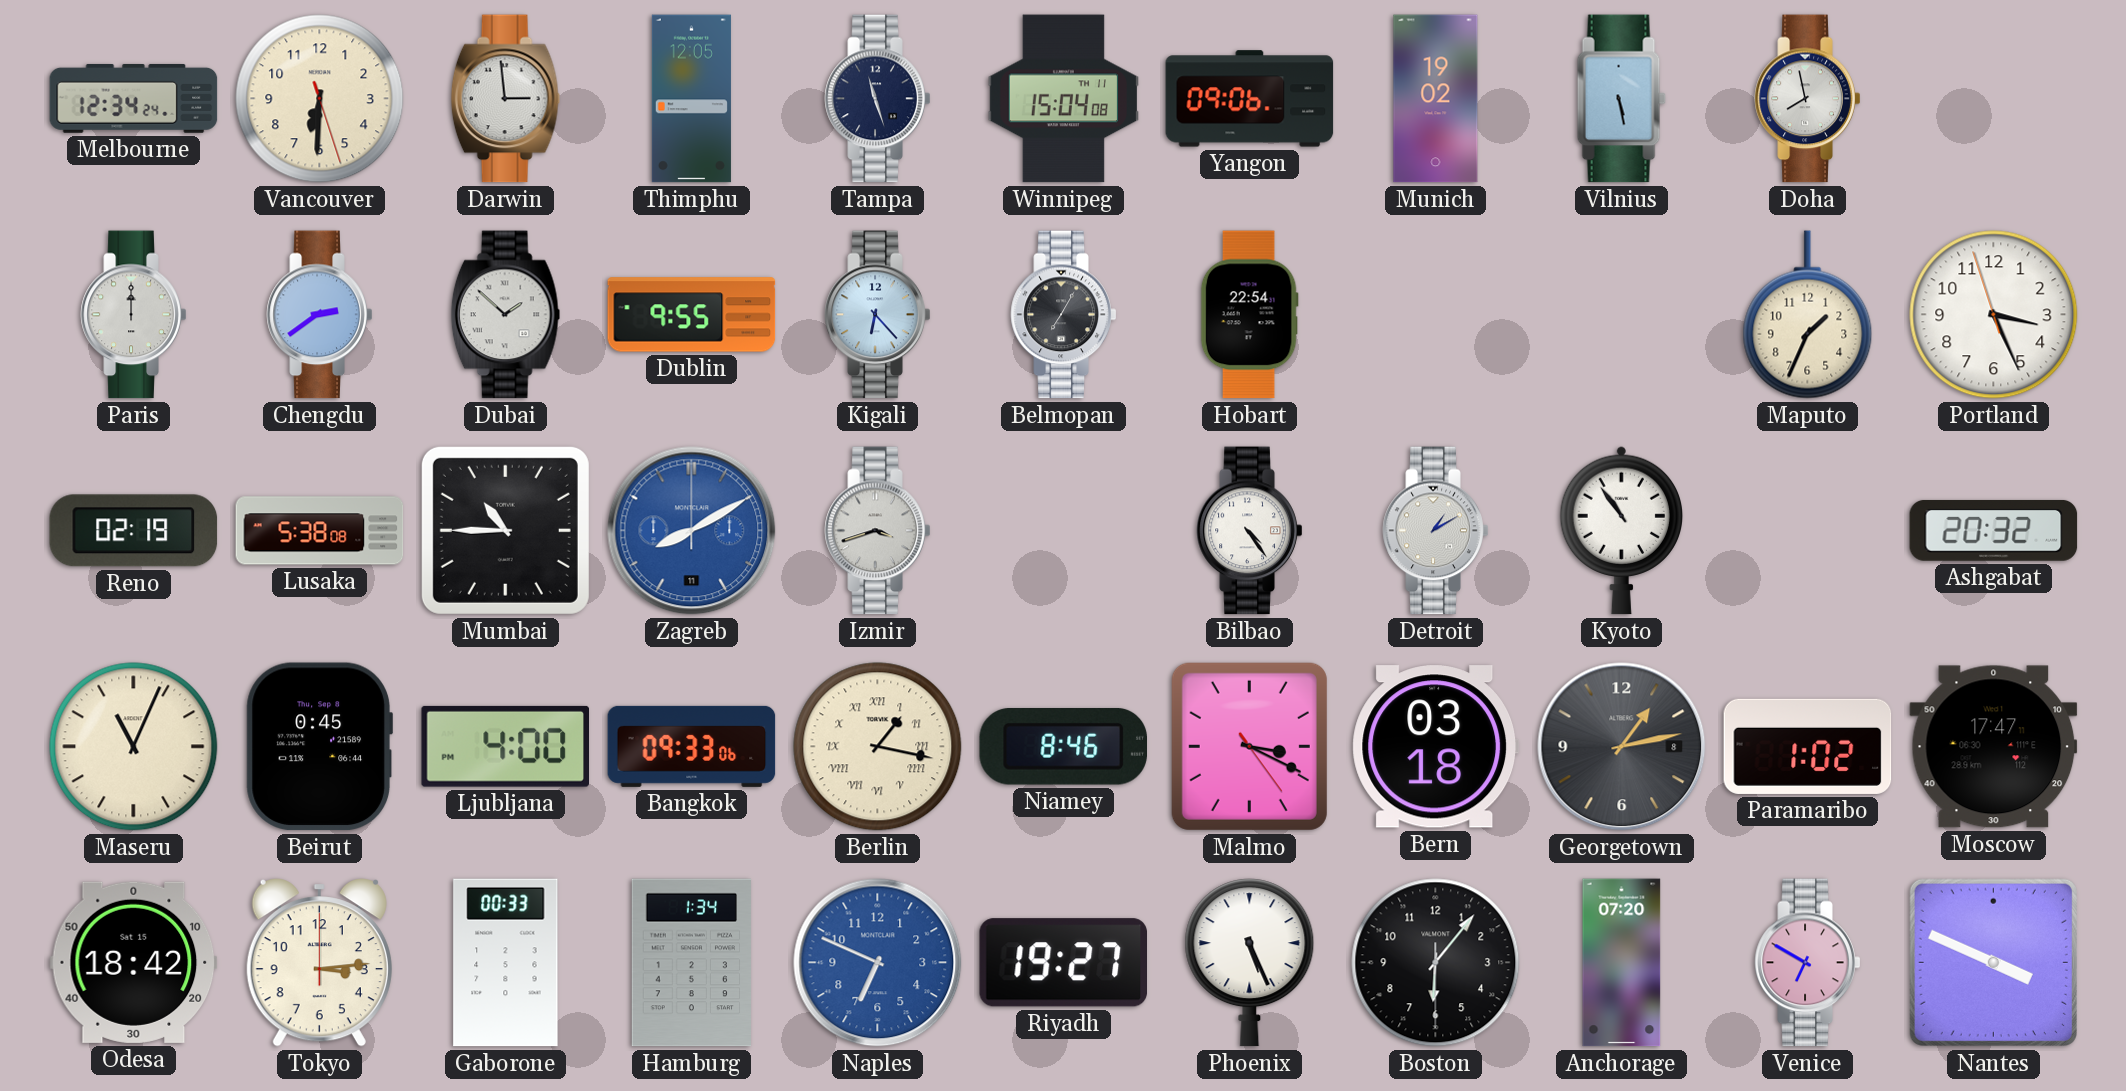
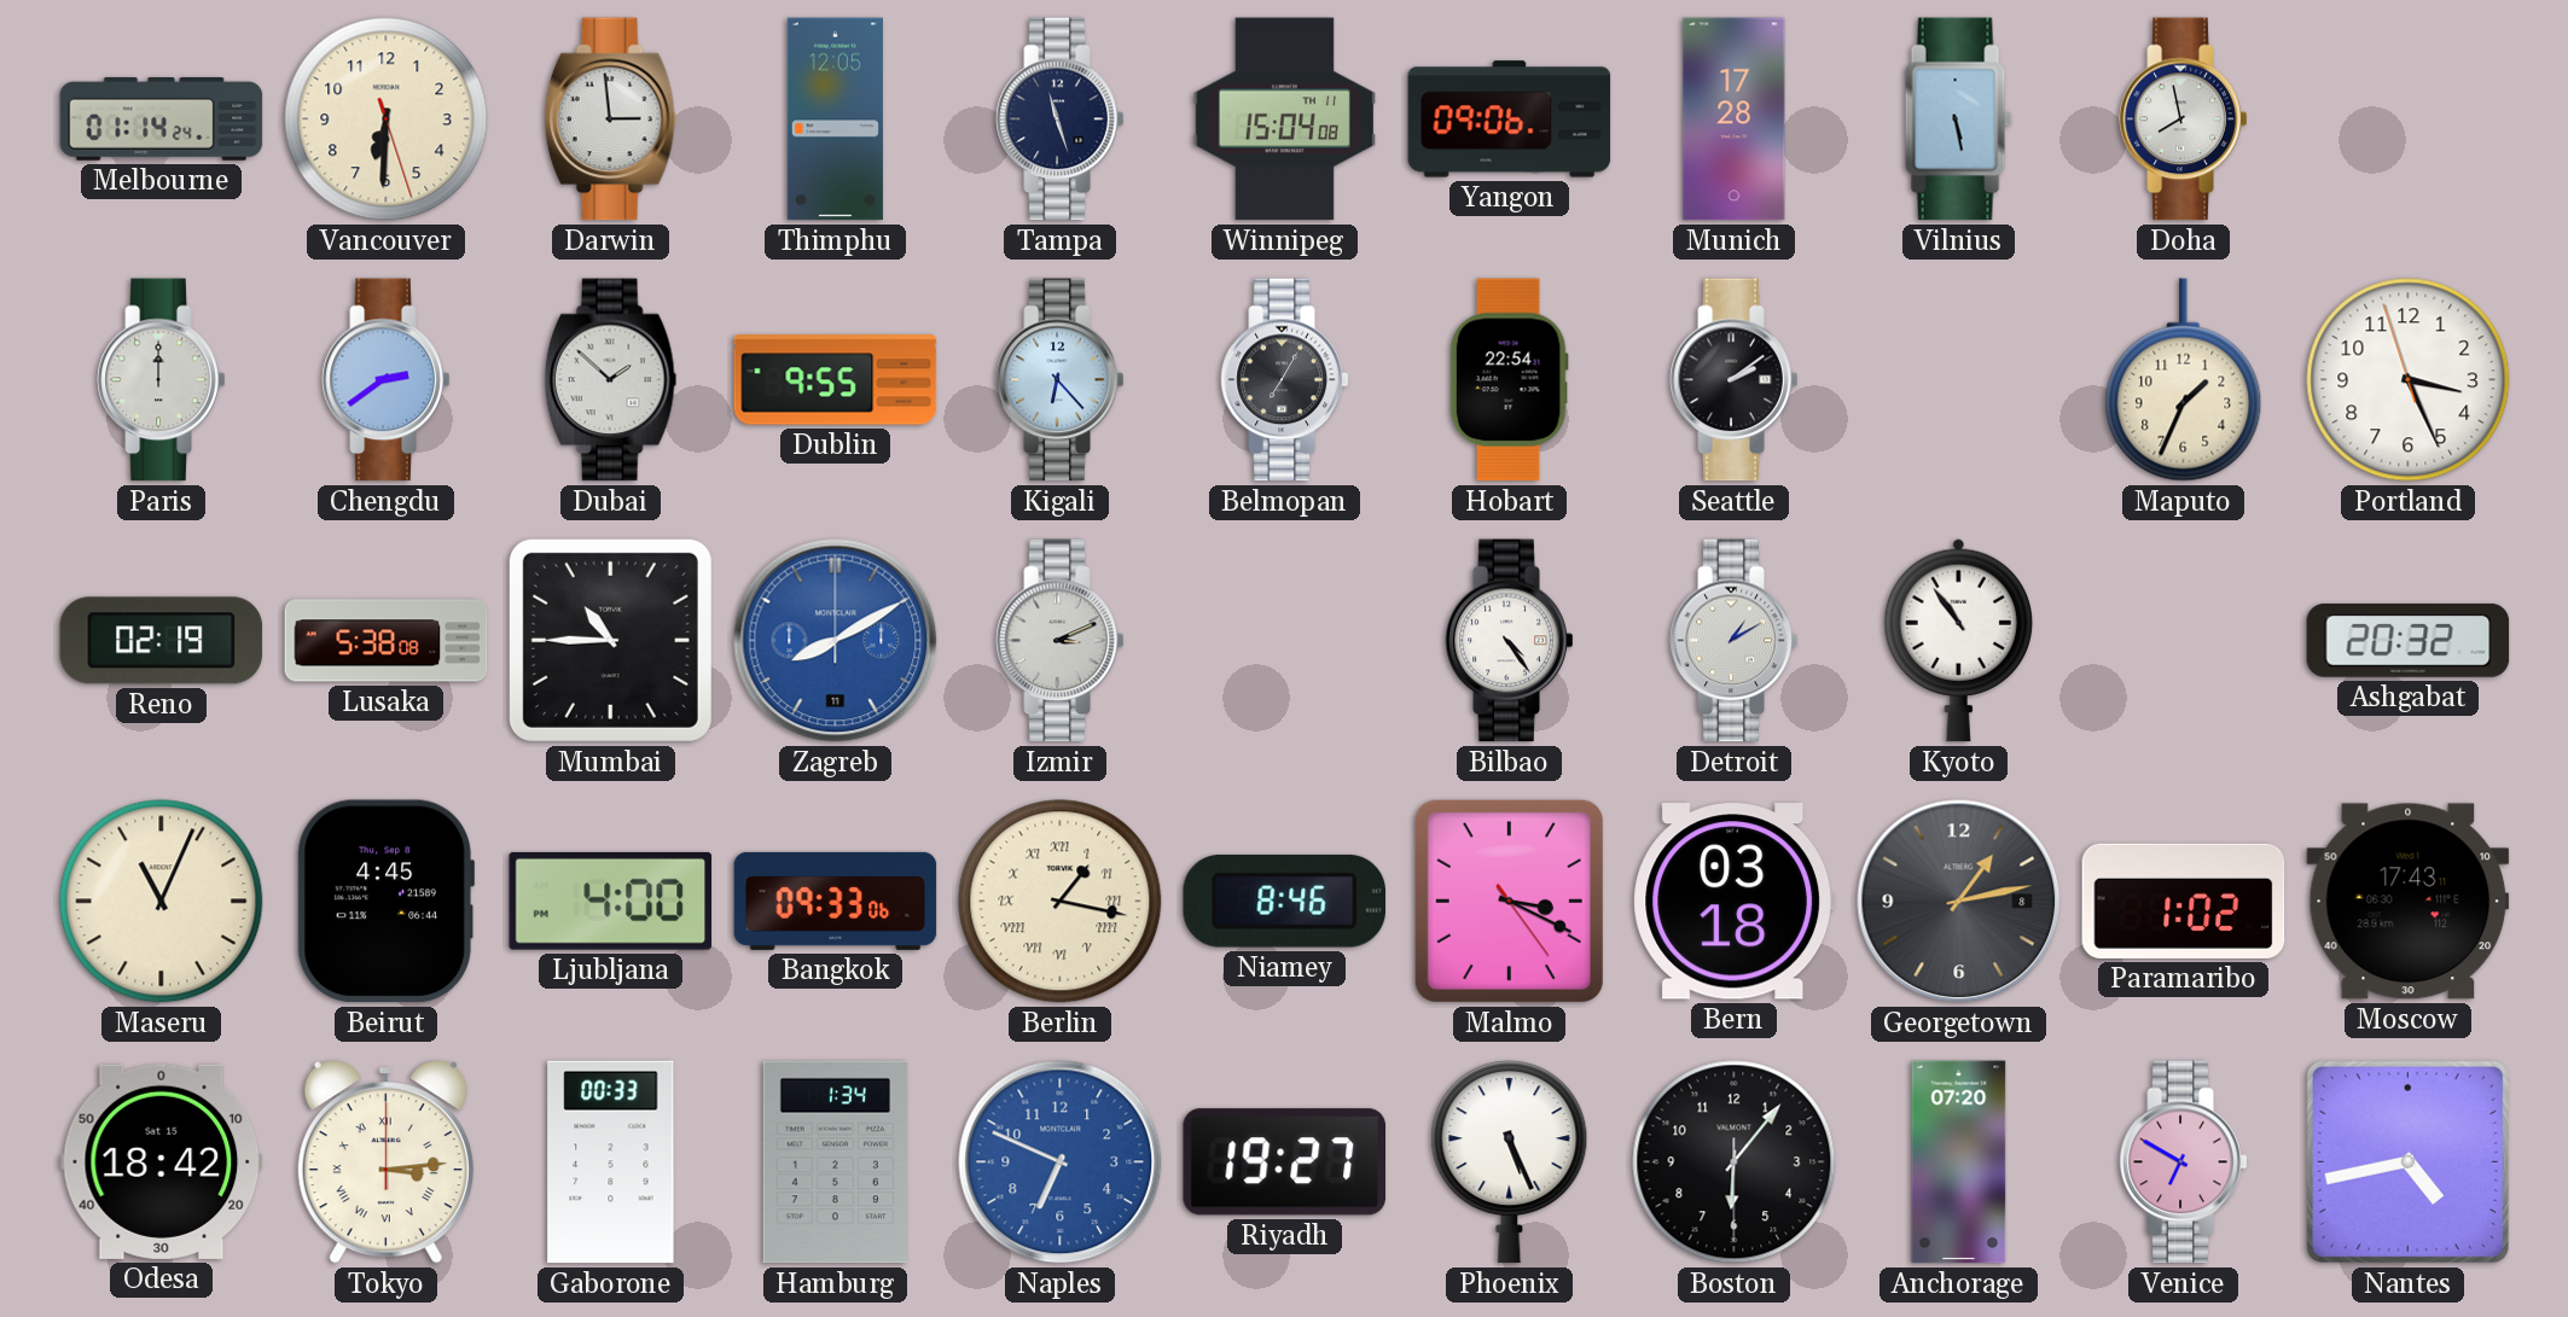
Melbourne: 12:34 -> 01:14
Munich: 19:02 -> 17:28
Seattle: none -> 2:09
Izmir: 3:42 -> 3:11
Beirut: 0:45 -> 4:45
Moscow: 17:47 -> 17:43
Tokyo numerals: Arabic -> Roman
Nantes: 3:49 -> 4:43
